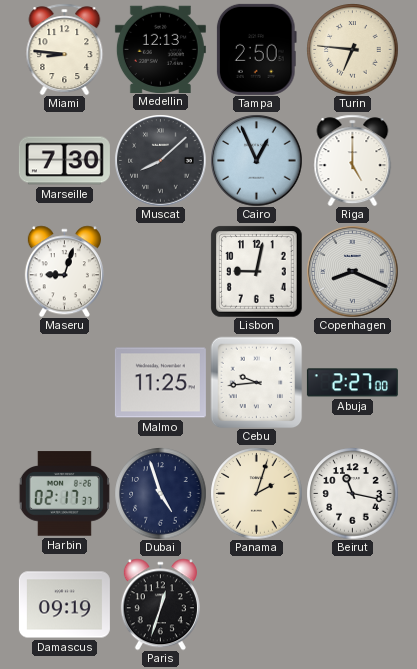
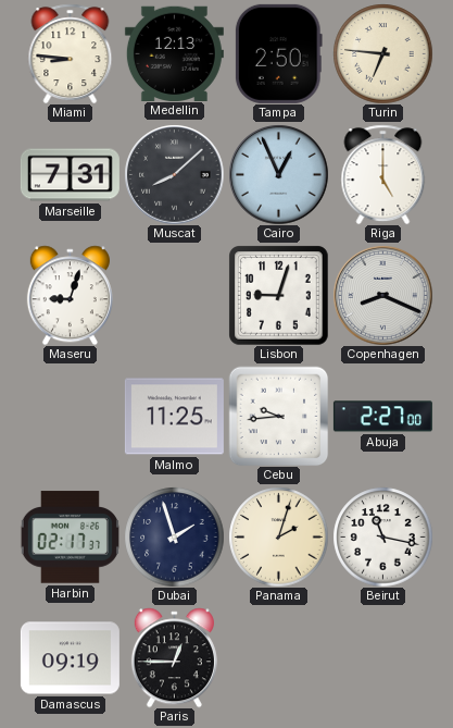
Marseille: 7:30 -> 7:31
Lisbon: 9:02 -> 9:03
Dubai: 4:57 -> 1:57
Paris: 12:33 -> 12:45
